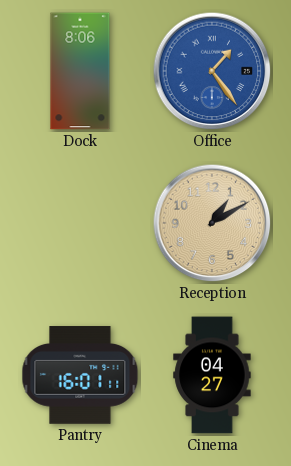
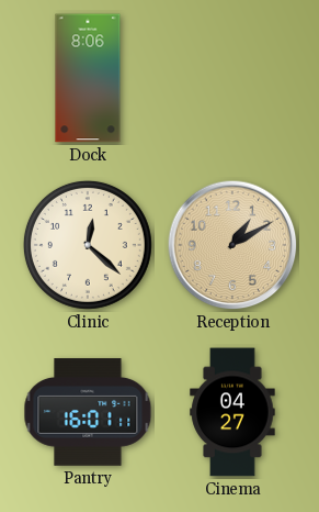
Office: 1:24 -> none
Clinic: none -> 12:22
